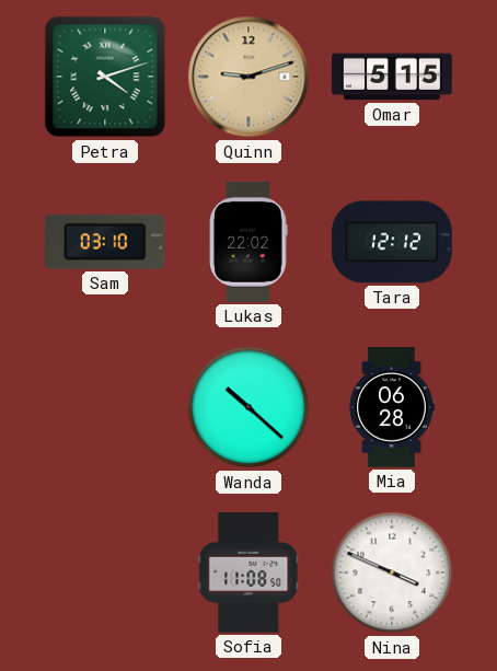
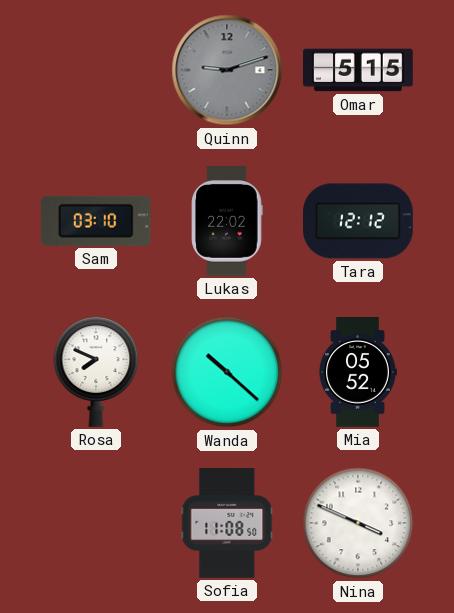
Petra: 4:12 -> none
Quinn dial: champagne -> grey
Rosa: none -> 7:49
Mia: 06:28 -> 05:52
